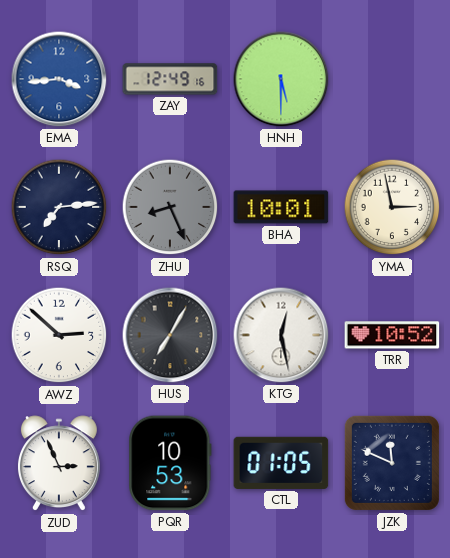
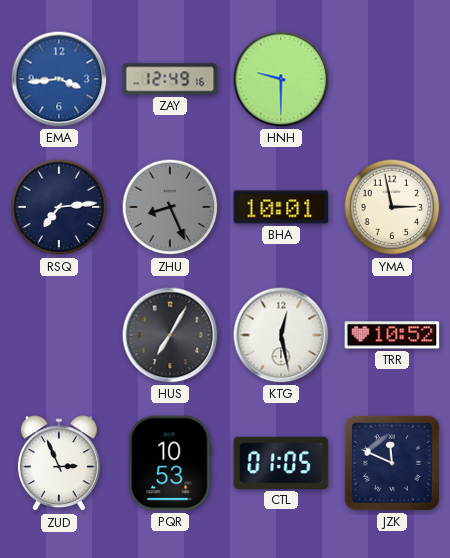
HNH: 5:30 -> 9:30
AWZ: 2:52 -> none
